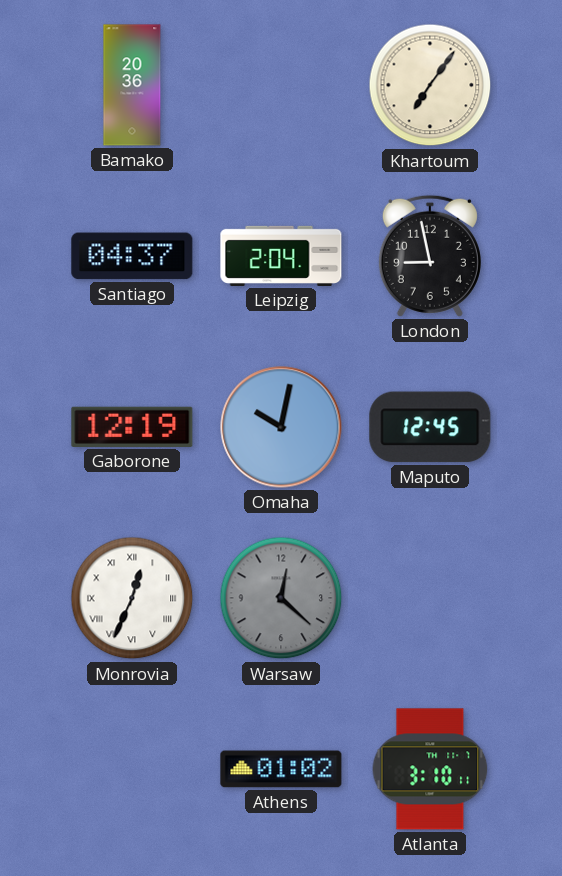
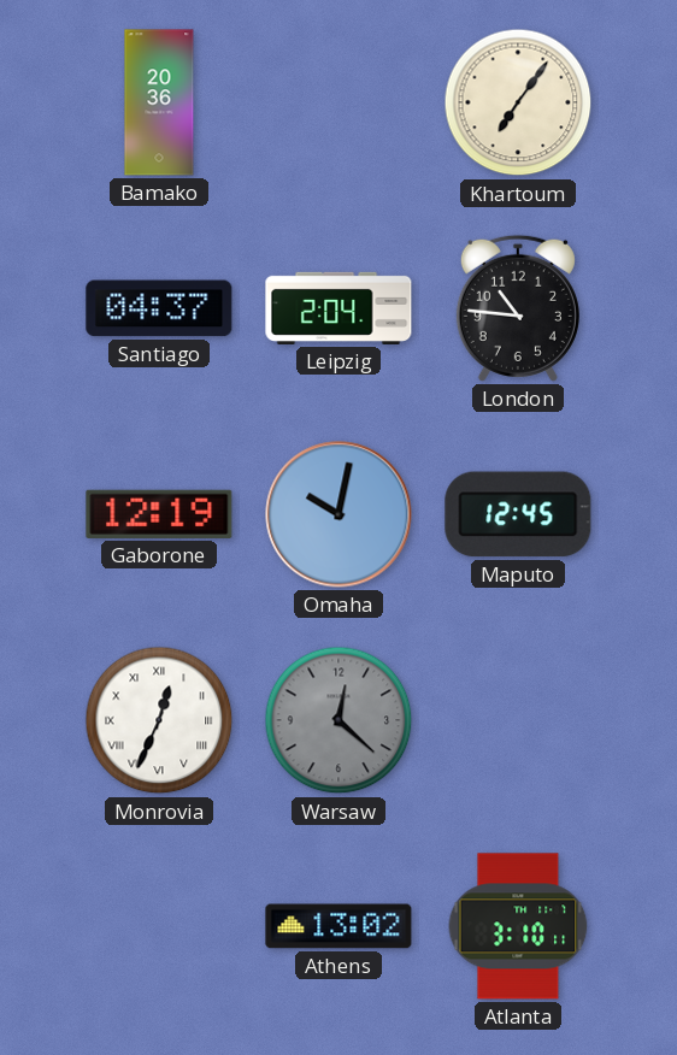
London: 8:58 -> 10:46
Athens: 01:02 -> 13:02
